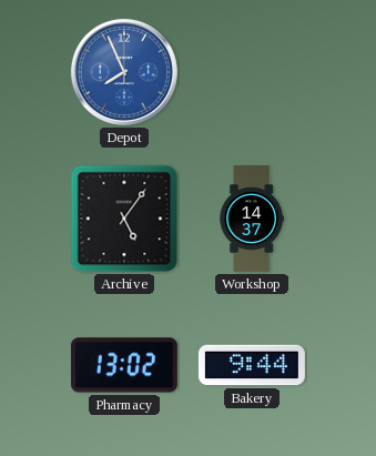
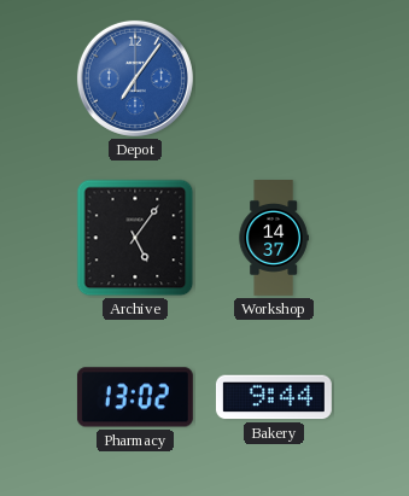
Depot: 7:56 -> 7:06
